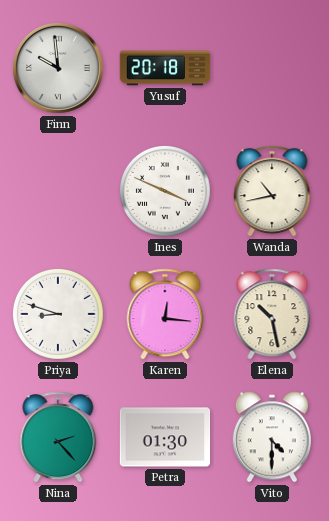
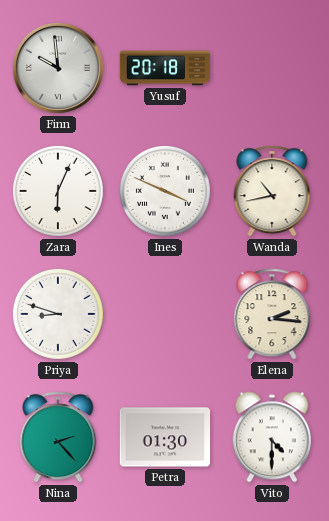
Zara: none -> 6:04
Karen: 12:16 -> none
Elena: 10:28 -> 2:16
